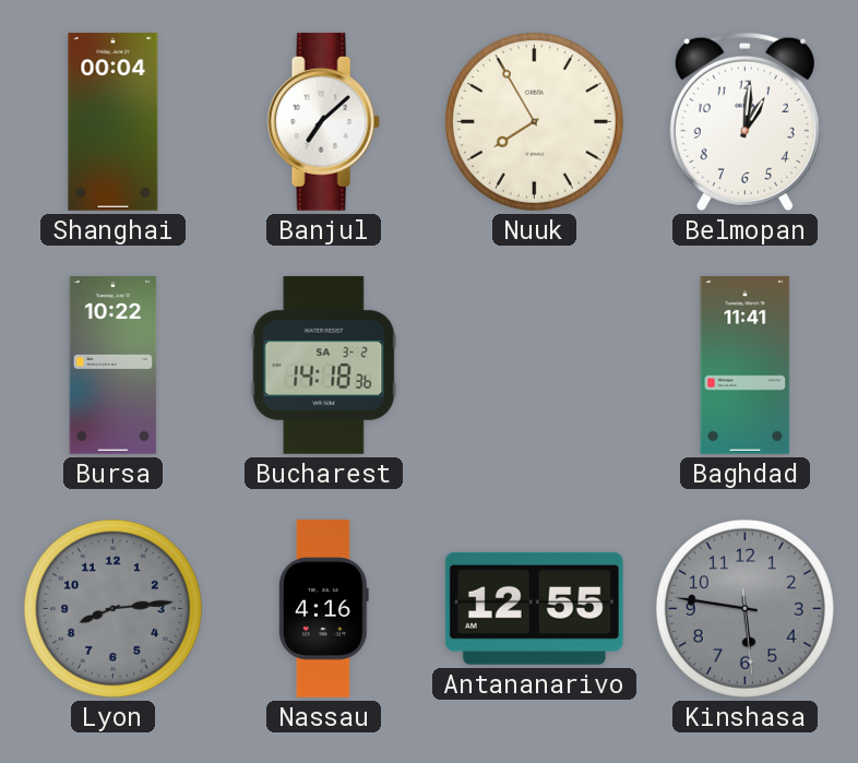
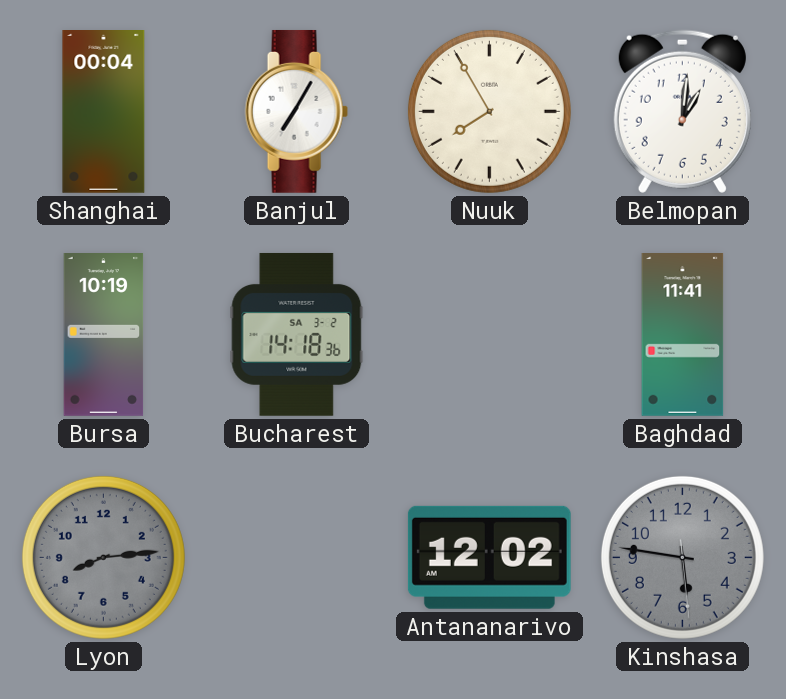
Banjul: 7:08 -> 7:05
Bursa: 10:22 -> 10:19
Nassau: 4:16 -> none
Antananarivo: 12:55 -> 12:02
